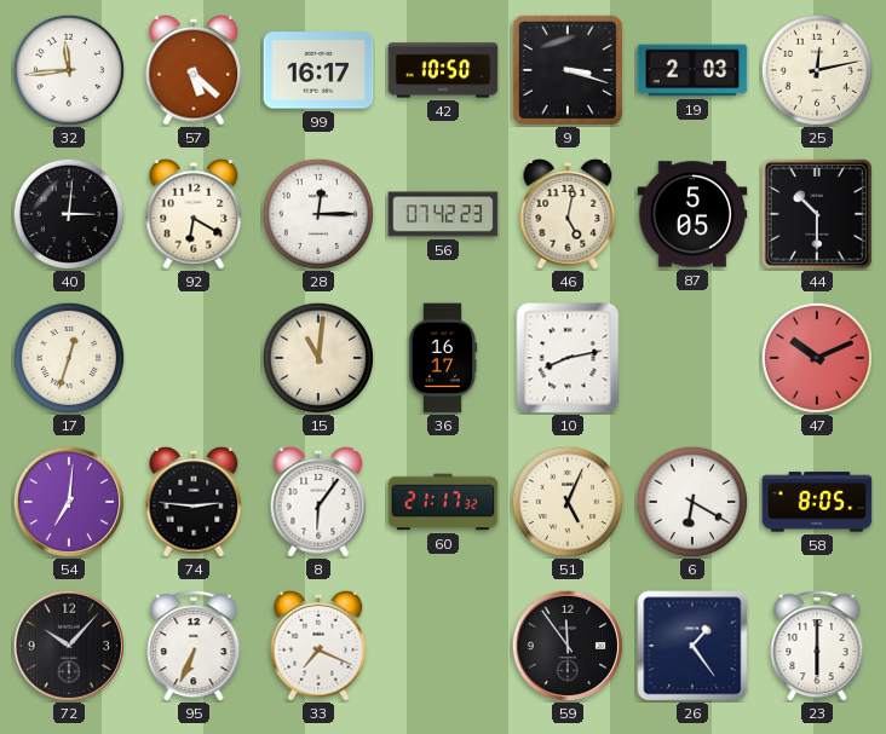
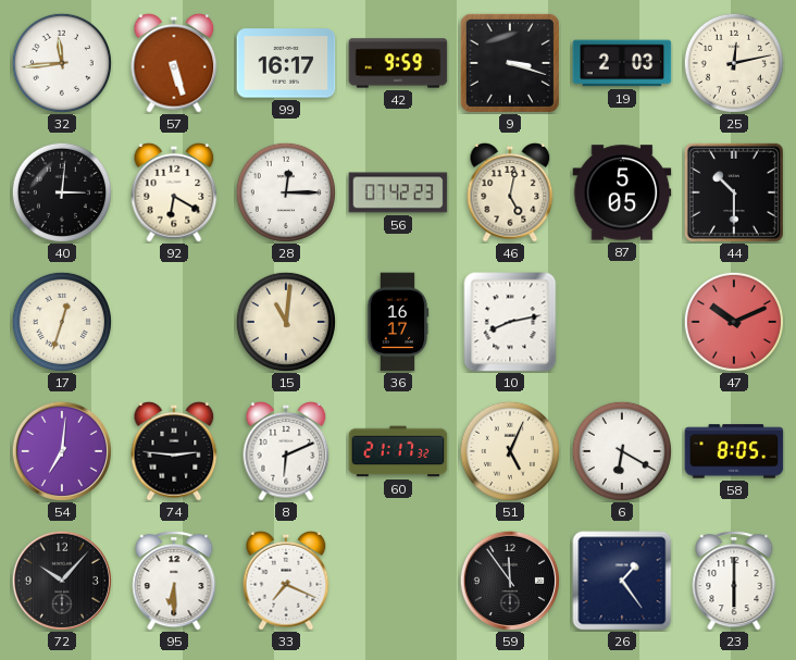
57: 5:22 -> 5:27
42: 10:50 -> 9:59
8: 6:06 -> 6:11
95: 6:34 -> 6:30
